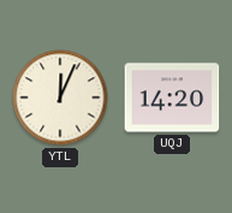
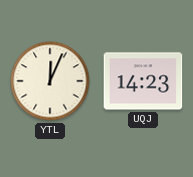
UQJ: 14:20 -> 14:23
